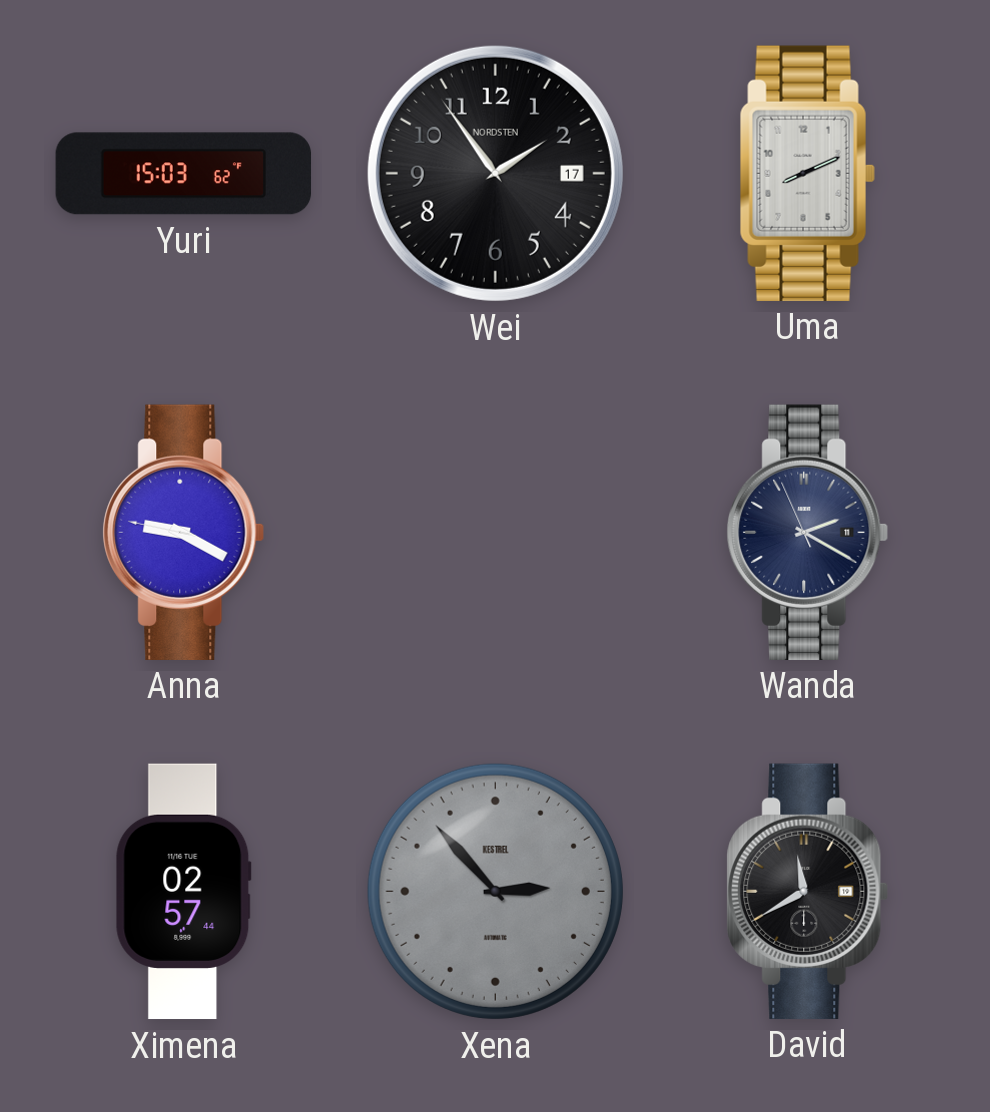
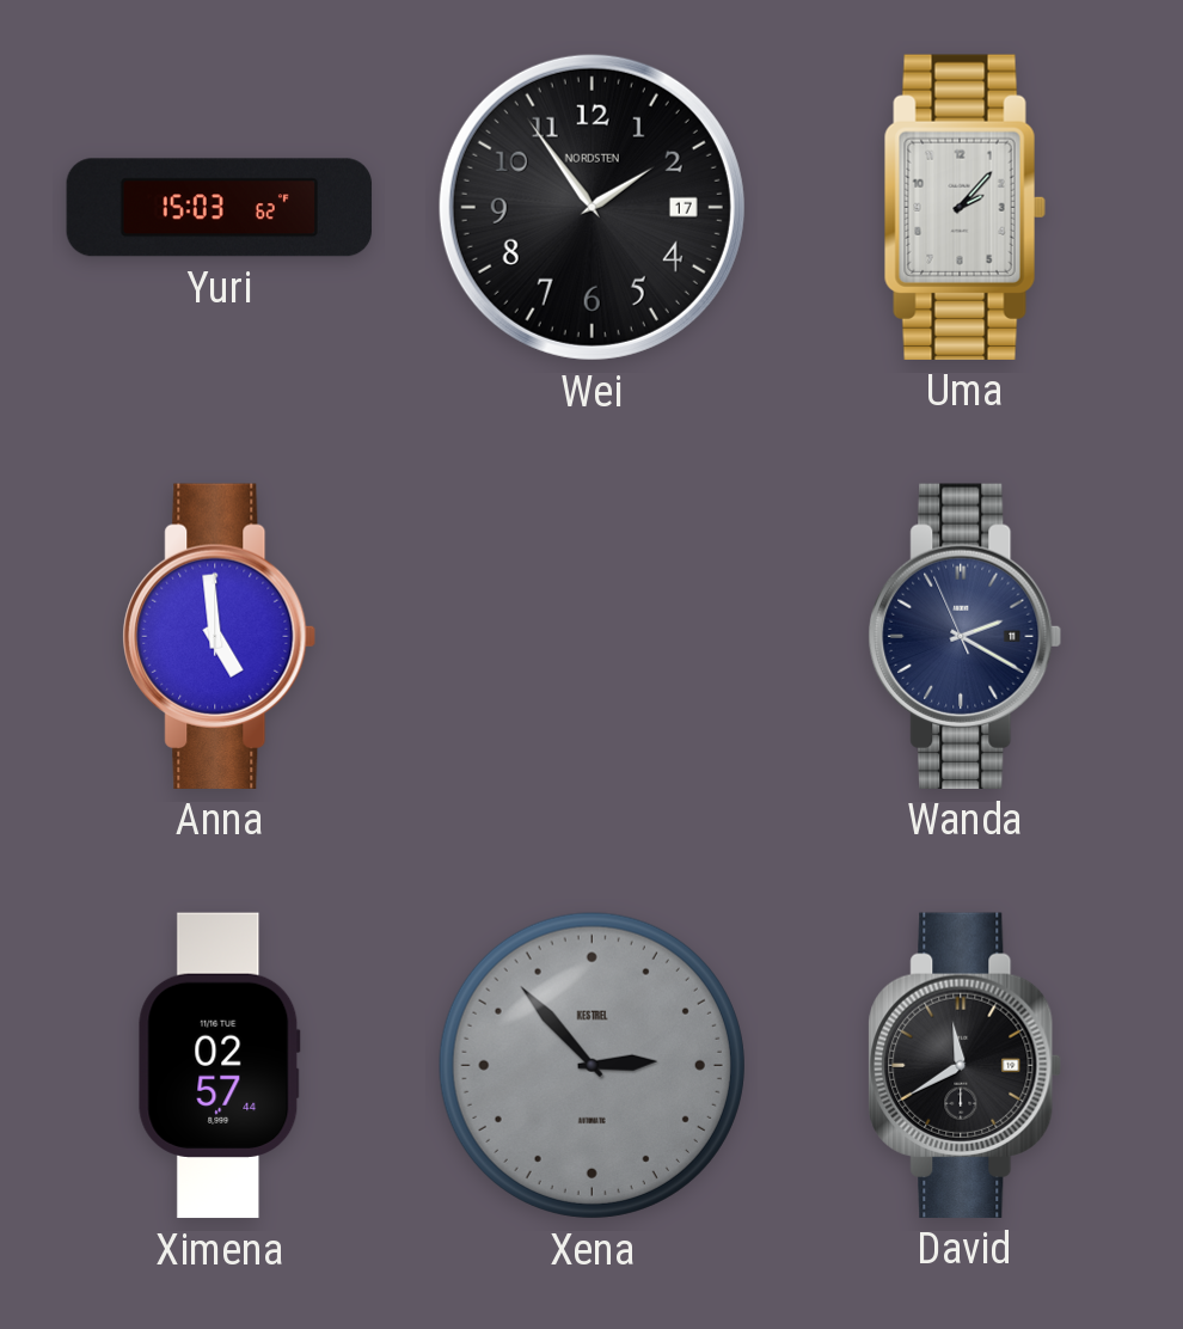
Uma: 8:11 -> 2:07
Anna: 9:19 -> 4:59
